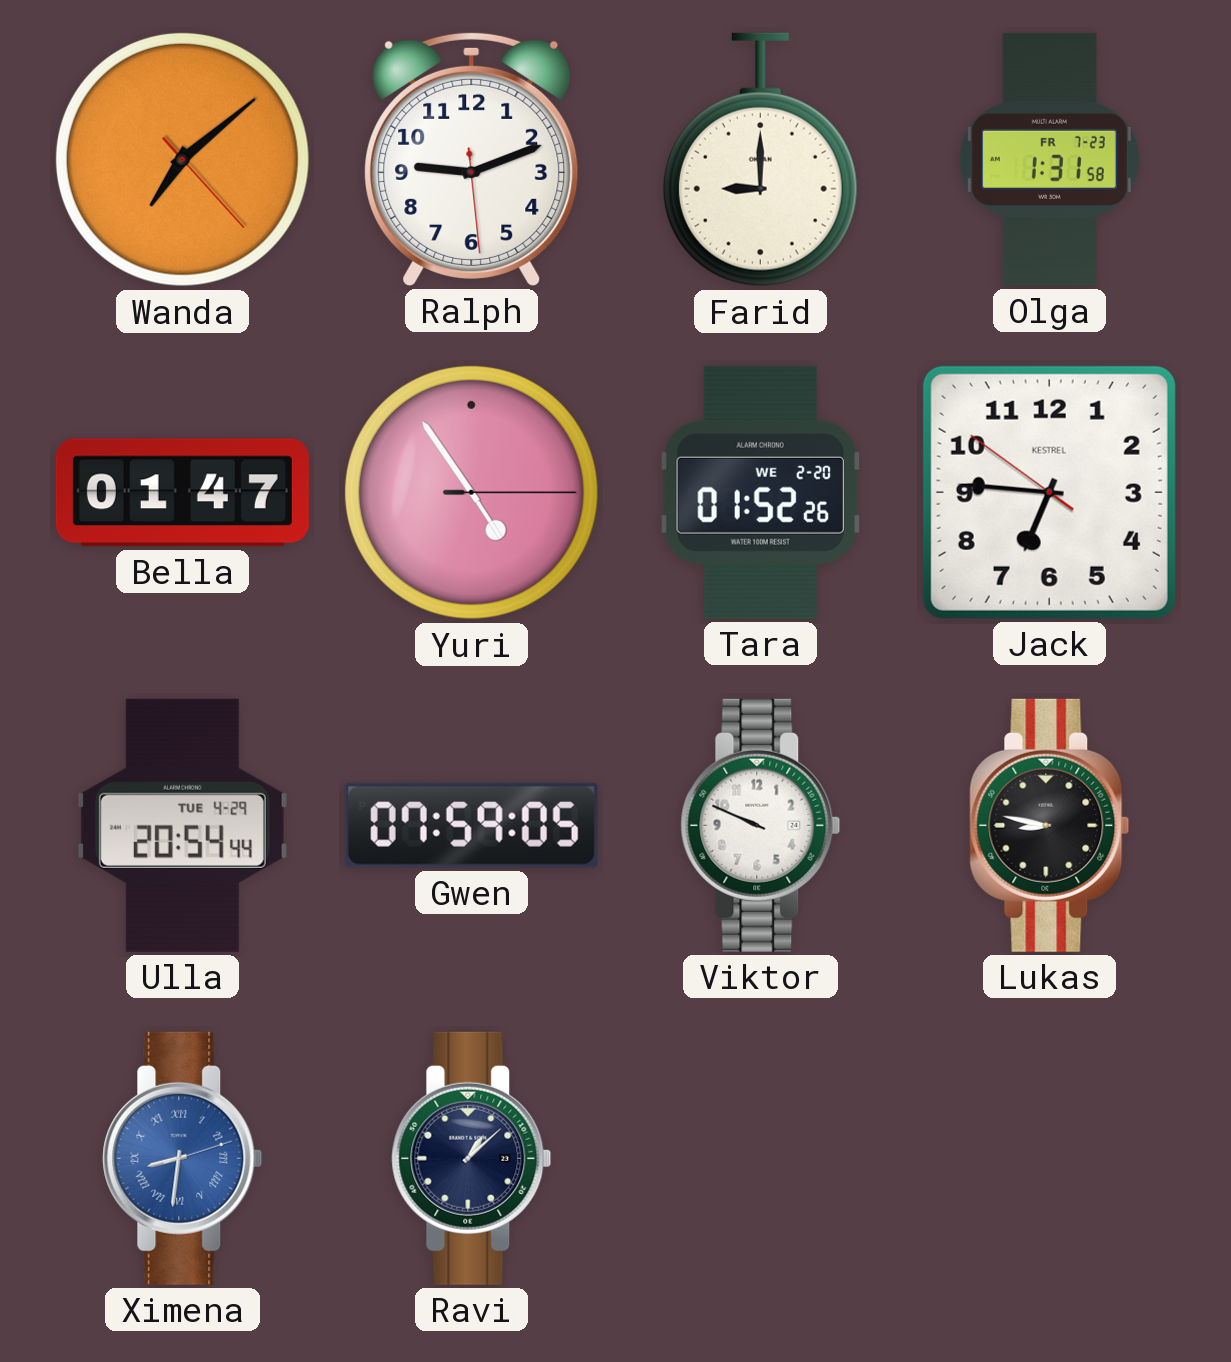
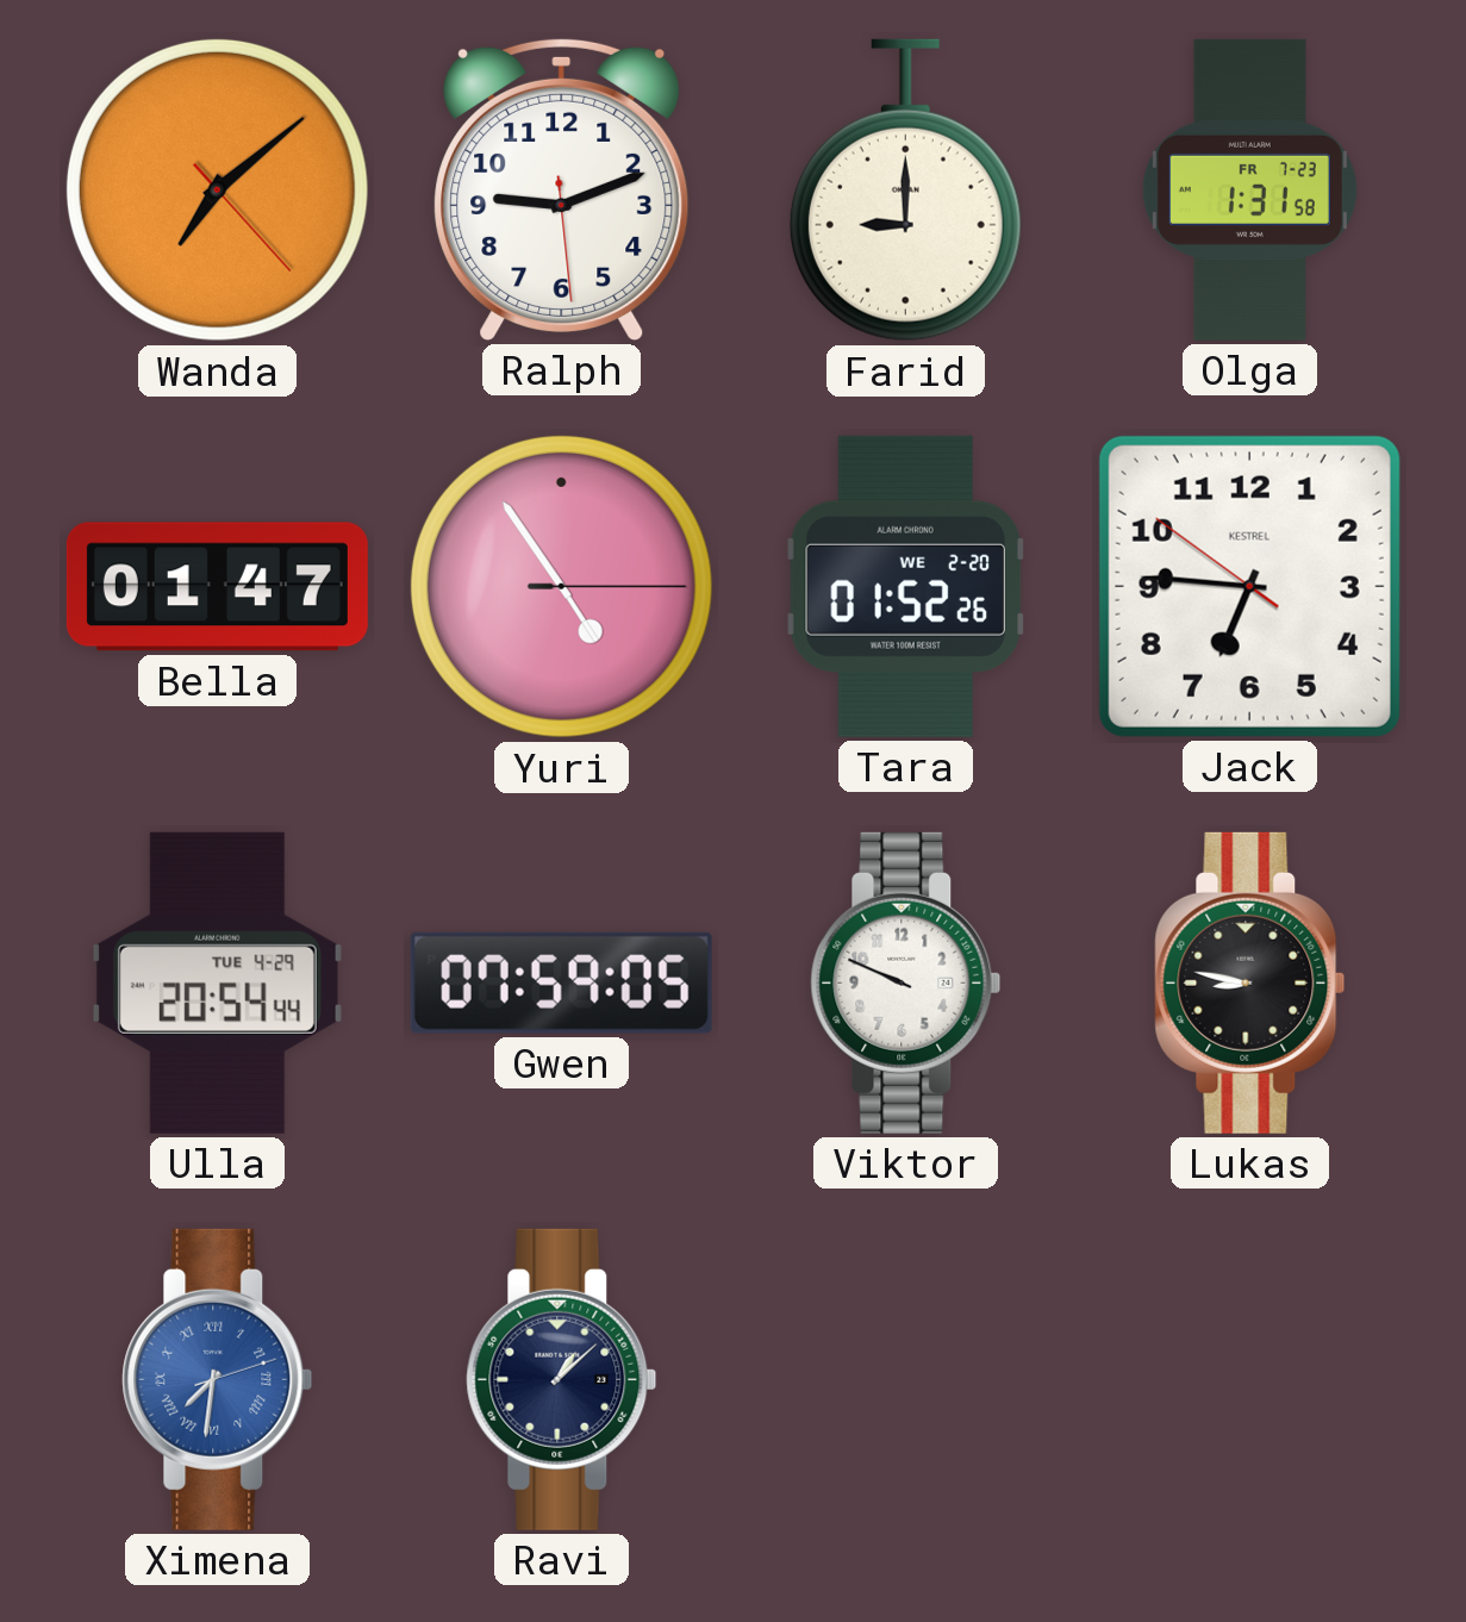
Ximena: 8:31 -> 7:31
